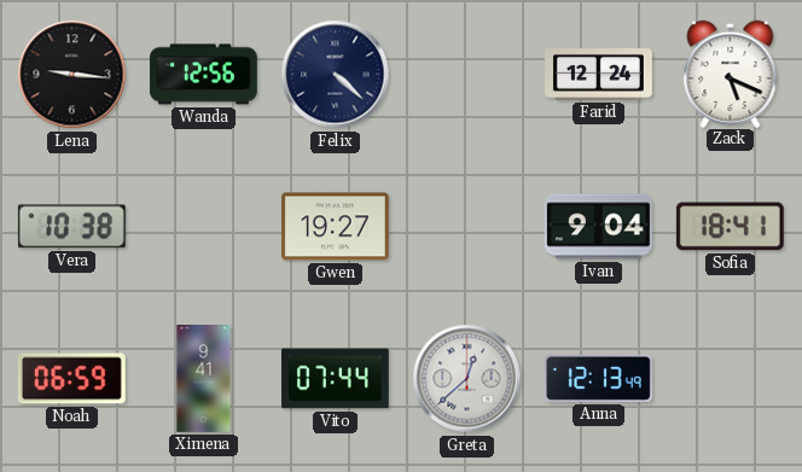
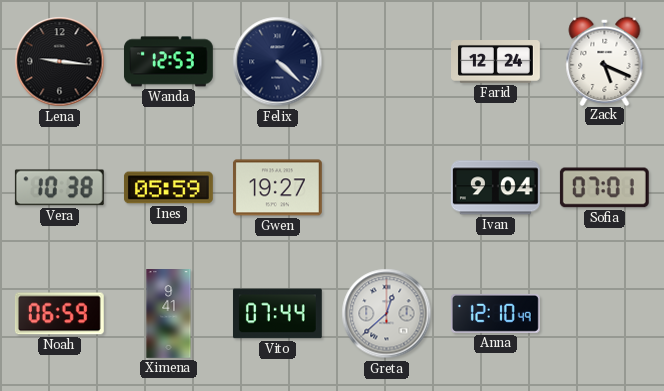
Wanda: 12:56 -> 12:53
Ines: none -> 05:59
Sofia: 18:41 -> 07:01
Anna: 12:13 -> 12:10
